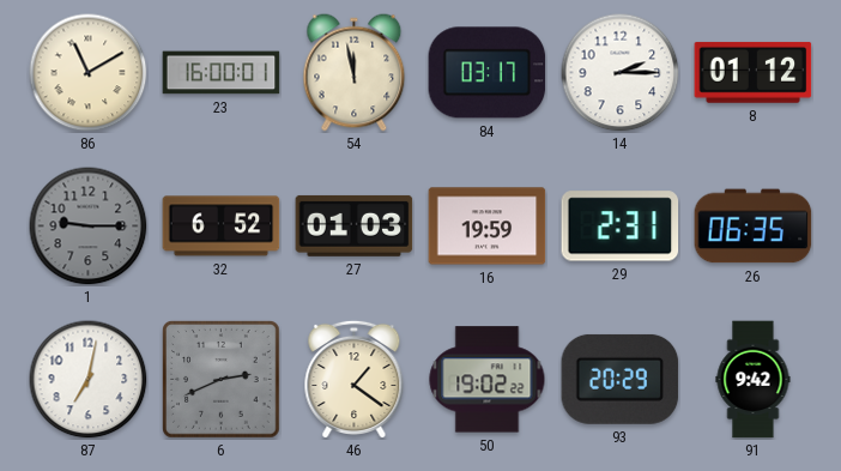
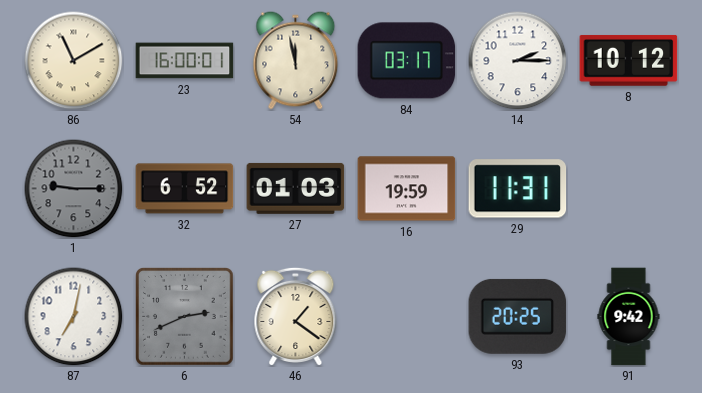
8: 01:12 -> 10:12
29: 2:31 -> 11:31
26: 06:35 -> none
50: 19:02 -> none
93: 20:29 -> 20:25
